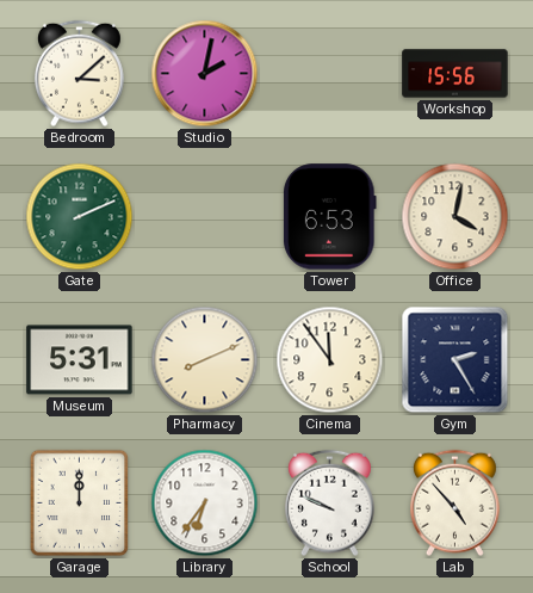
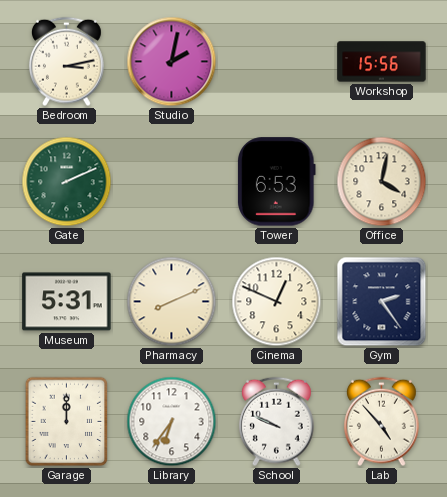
Bedroom: 3:08 -> 3:13
Cinema: 11:54 -> 12:49
Gym: 2:25 -> 2:24
